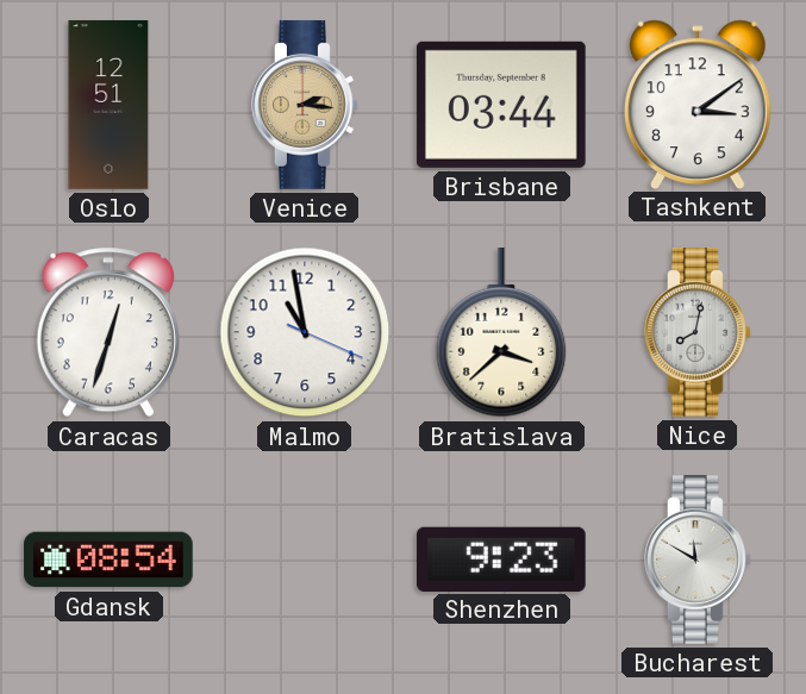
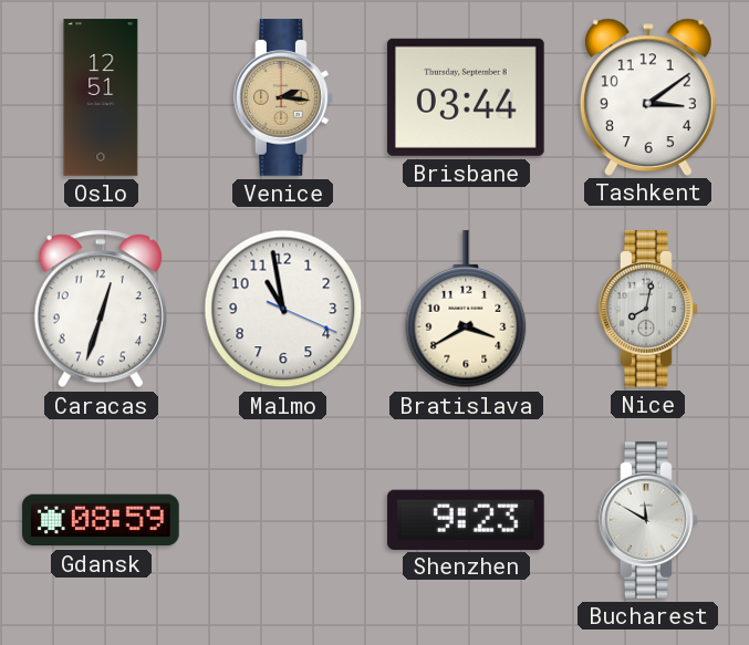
Bratislava: 3:38 -> 3:40
Gdansk: 08:54 -> 08:59
